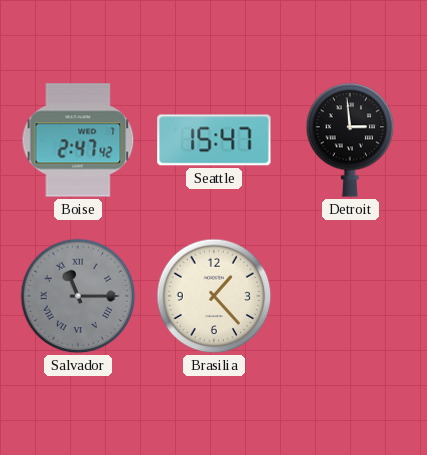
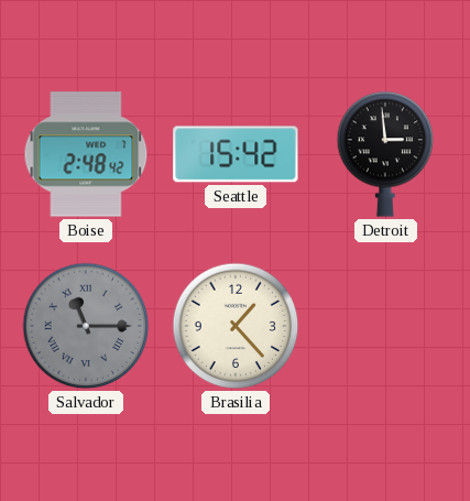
Boise: 2:47 -> 2:48
Seattle: 15:47 -> 15:42
